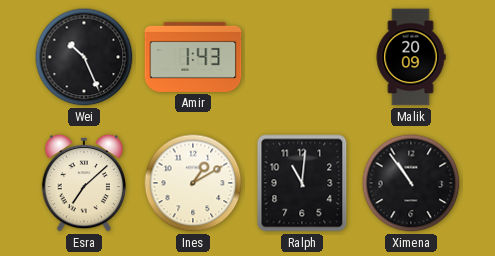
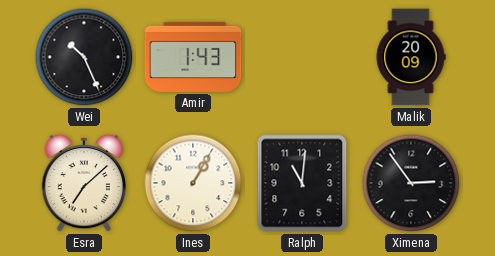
Ines: 1:10 -> 1:05
Ximena: 10:54 -> 2:54
